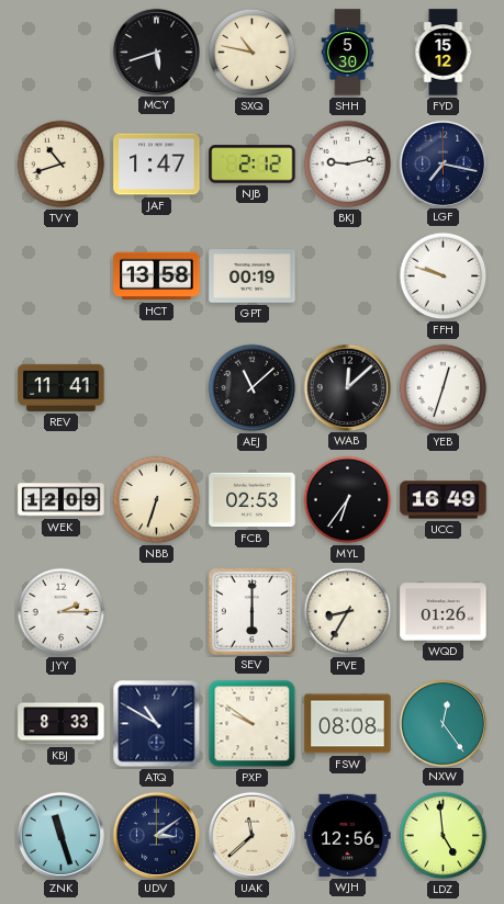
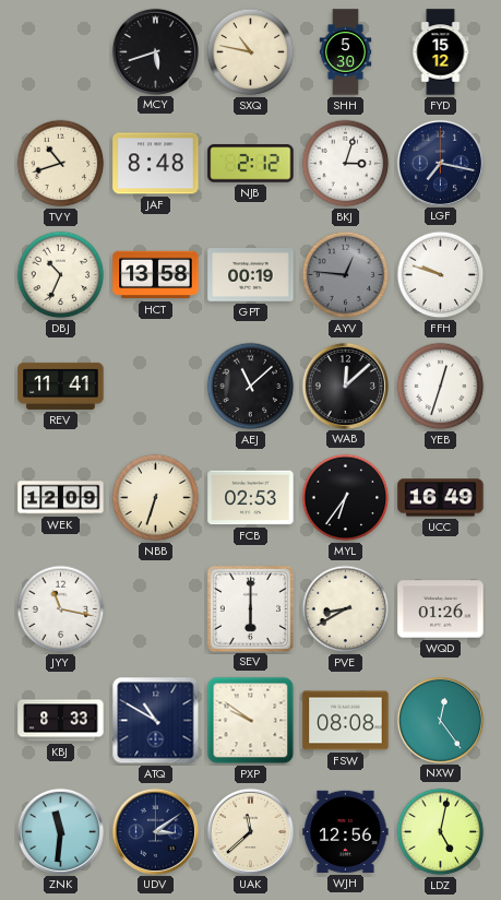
JAF: 1:47 -> 8:48
BKJ: 9:13 -> 3:03
DBJ: none -> 10:34
AYV: none -> 12:46
JYY: 2:15 -> 11:17
PVE: 8:35 -> 8:40
ZNK: 11:27 -> 11:31
LDZ: 4:59 -> 5:02
